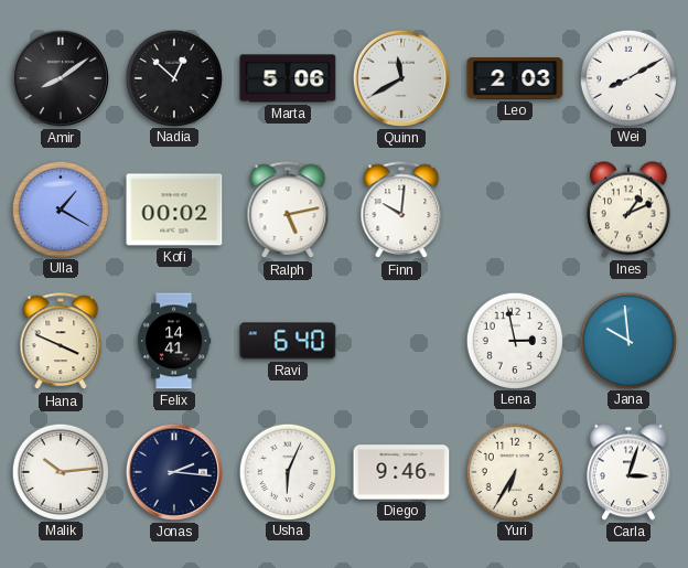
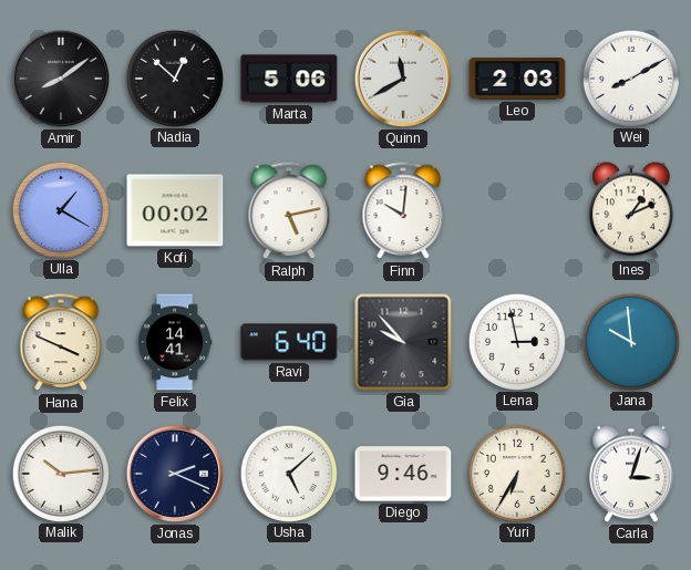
Gia: none -> 9:53
Jonas: 2:16 -> 2:19
Usha: 6:04 -> 5:08
